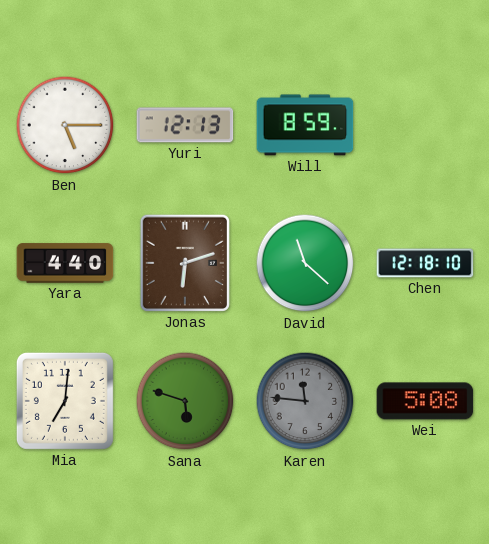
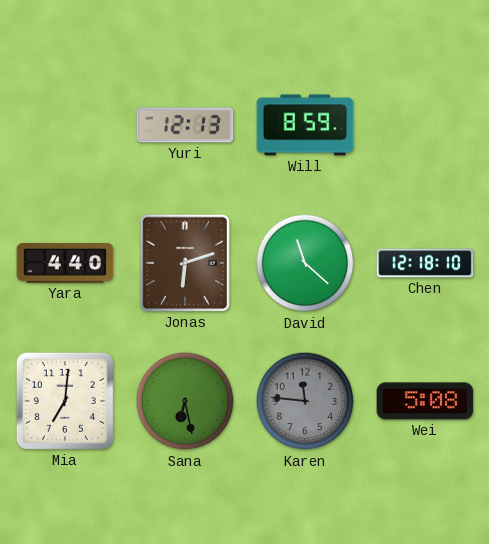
Ben: 5:15 -> none
Sana: 5:48 -> 6:28
